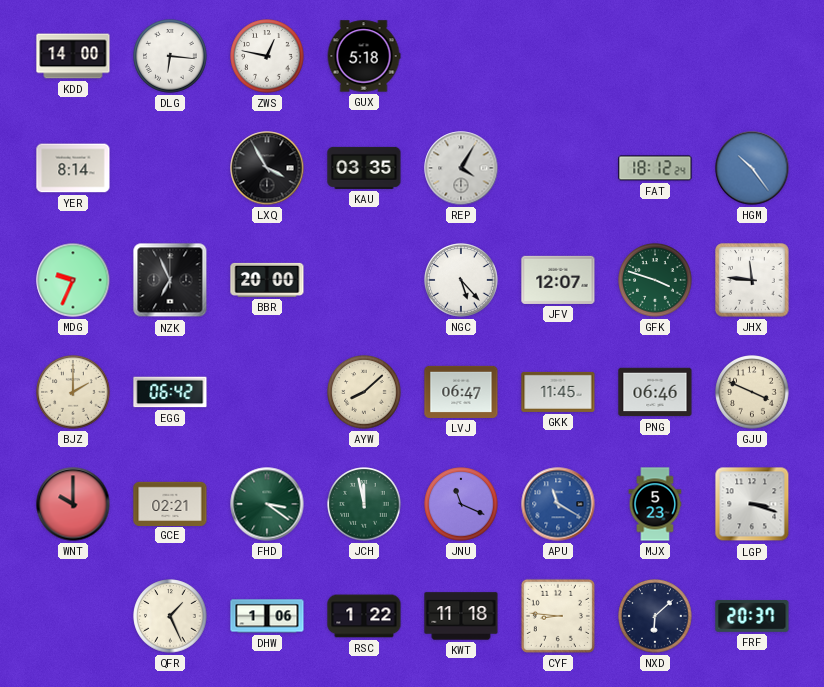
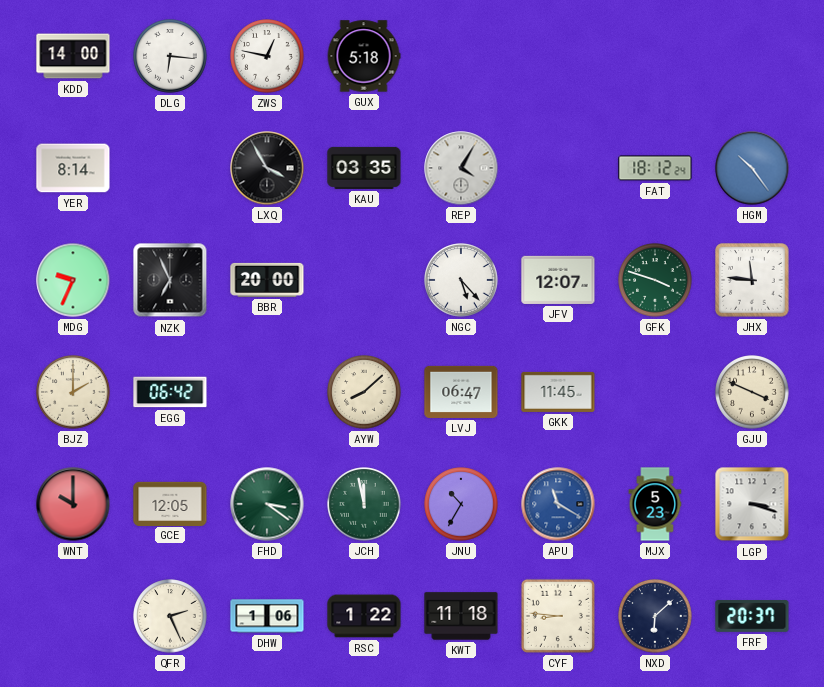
PNG: 06:46 -> none
GCE: 02:21 -> 12:05
JNU: 11:19 -> 10:35
QFR: 1:26 -> 2:26
